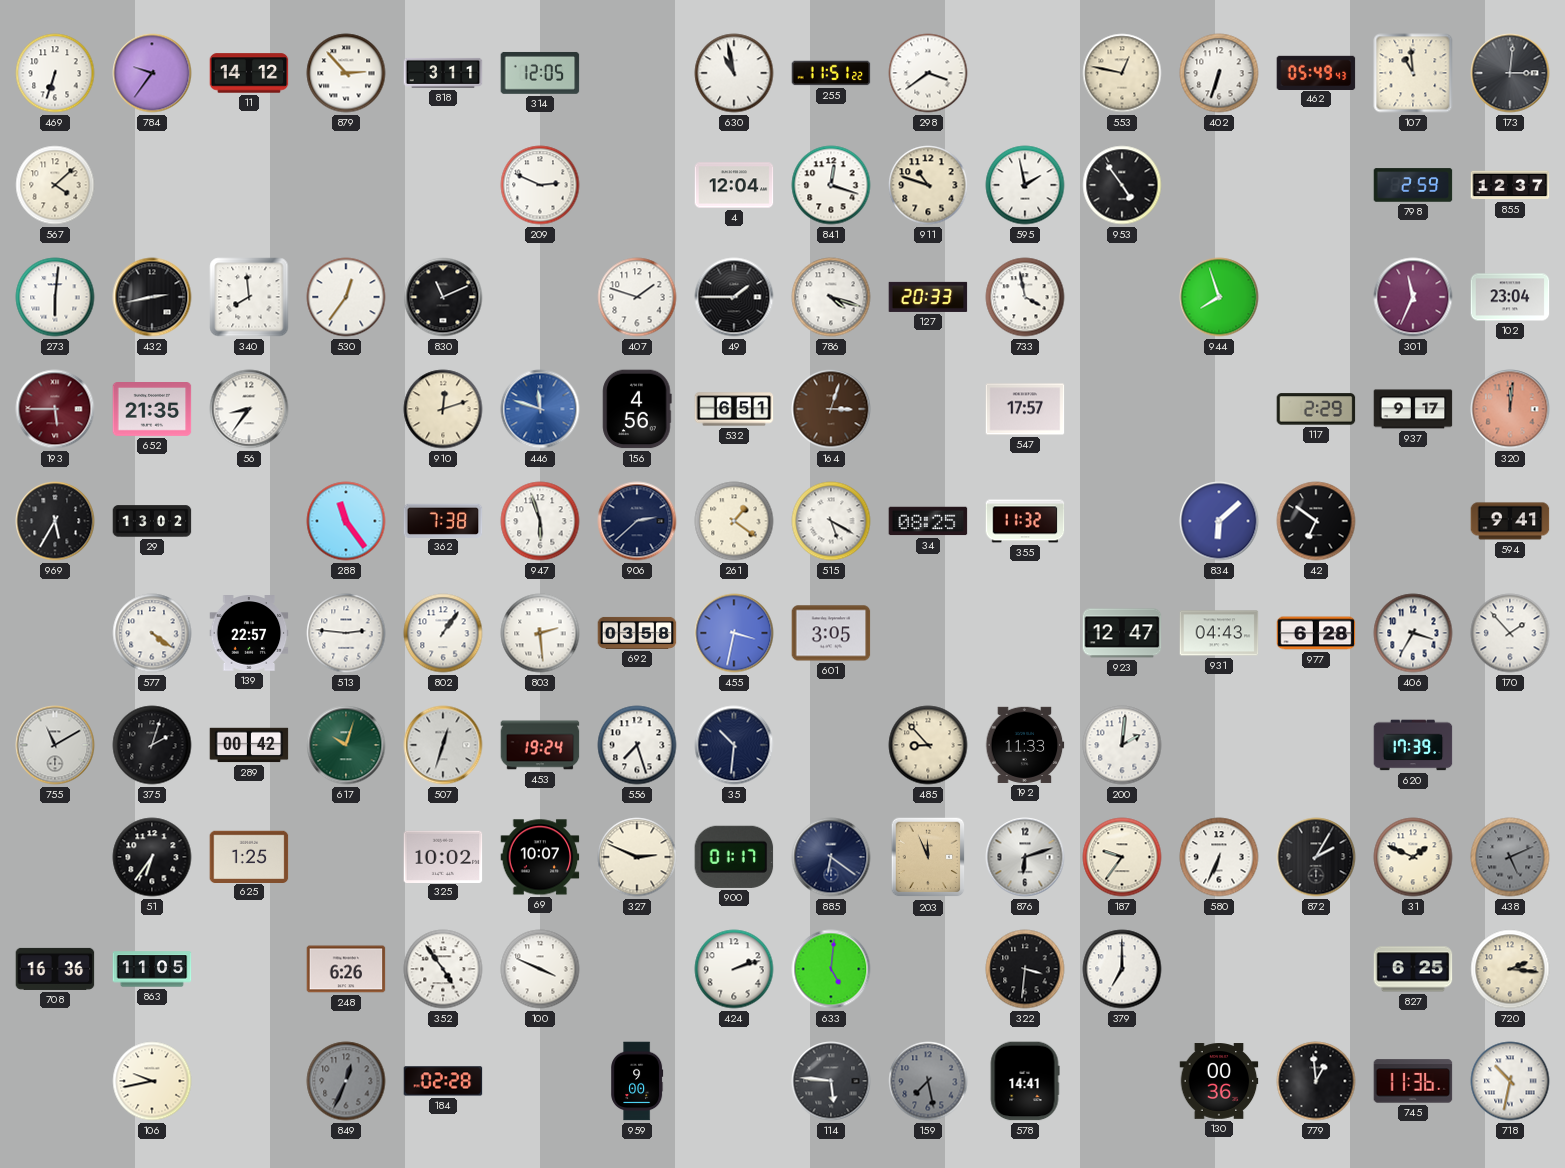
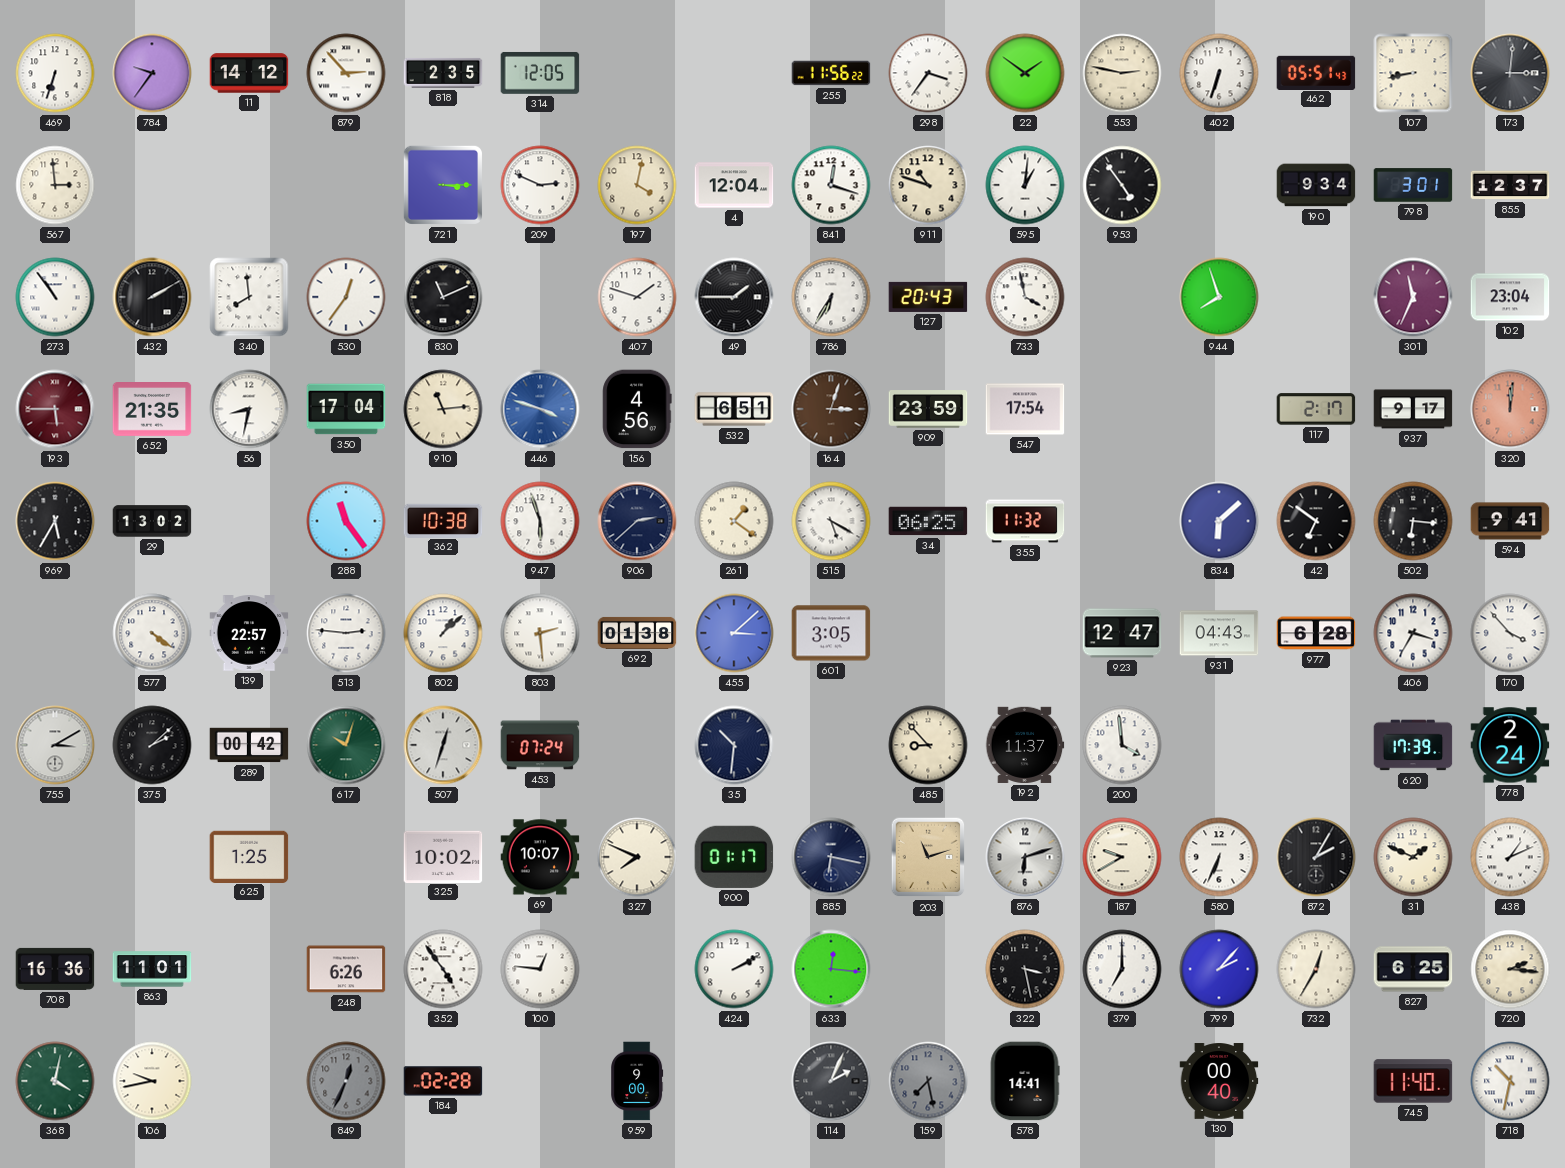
818: 3:11 -> 2:35
630: 10:58 -> none
255: 11:51 -> 11:56
298: 3:39 -> 3:36
22: none -> 1:51
553: 12:47 -> 2:47
462: 05:49 -> 05:51
107: 10:59 -> 8:43
567: 4:08 -> 2:59
721: none -> 3:15
197: none -> 4:02
595: 1:58 -> 1:01
190: none -> 9:34
798: 2:59 -> 3:01
273: 6:01 -> 10:54
432: 2:43 -> 2:10
786: 4:18 -> 6:35
127: 20:33 -> 20:43
56: 8:36 -> 8:32
350: none -> 17:04
910: 12:12 -> 11:14
446: 11:48 -> 3:48
909: none -> 23:59
547: 17:57 -> 17:54
117: 2:29 -> 2:17
362: 7:38 -> 10:38
34: 08:25 -> 06:25
502: none -> 6:16
802: 1:06 -> 1:08
692: 03:58 -> 01:38
455: 3:32 -> 3:08
170: 1:53 -> 3:53
755: 11:10 -> 3:10
375: 2:03 -> 2:08
453: 19:24 -> 07:24
556: 7:27 -> none
192: 11:33 -> 11:37
200: 2:01 -> 3:59
778: none -> 2:24
51: 6:36 -> none
327: 2:49 -> 7:49
885: 6:21 -> 6:17
203: 11:56 -> 11:12
187: 9:36 -> 9:40
438: 5:11 -> 1:11
438 dial: grey -> white
863: 11:05 -> 11:01
100: 3:49 -> 12:46
424: 2:12 -> 2:10
633: 5:01 -> 12:16
322: 3:31 -> 3:28
799: none -> 2:07
732: none -> 12:35
368: none -> 4:02
114: 5:46 -> 2:04
130: 00:36 -> 00:40
779: 12:59 -> none
745: 11:36 -> 11:40
